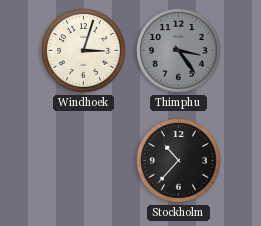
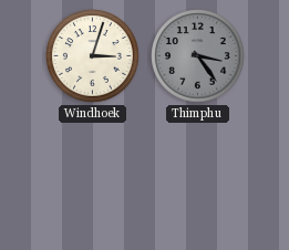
Stockholm: 10:37 -> none
